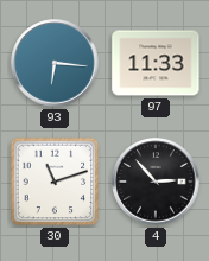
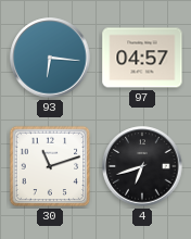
97: 11:33 -> 04:57
4: 2:53 -> 6:42
